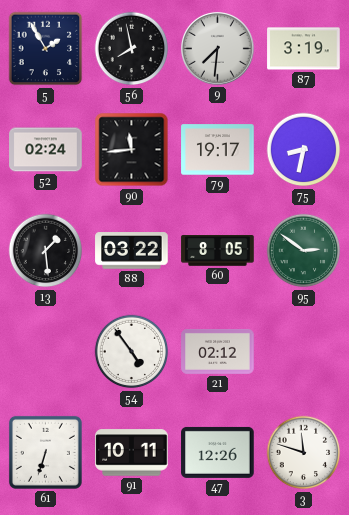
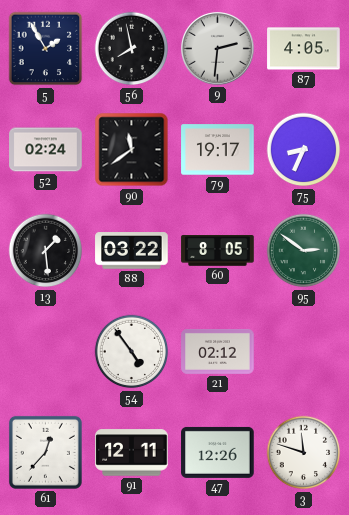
9: 7:31 -> 2:31
87: 3:19 -> 4:05
90: 11:44 -> 11:39
75: 8:32 -> 8:34
61: 6:33 -> 12:37
91: 10:11 -> 12:11
